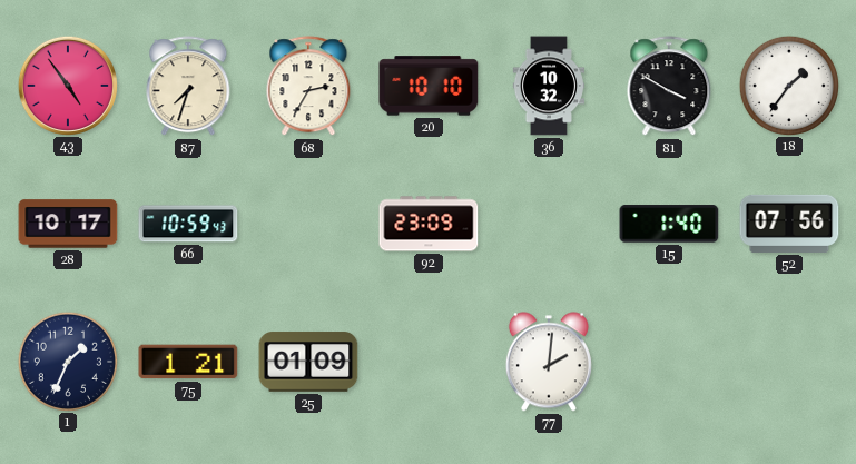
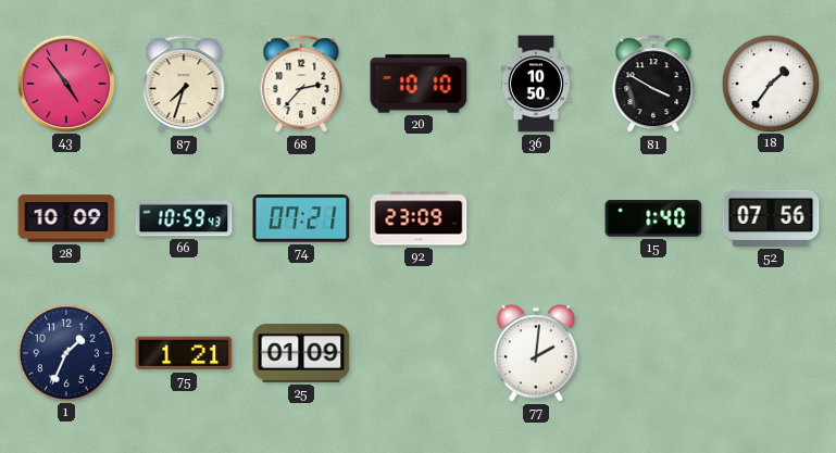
68: 2:35 -> 2:37
36: 10:32 -> 10:50
28: 10:17 -> 10:09
74: none -> 07:21
